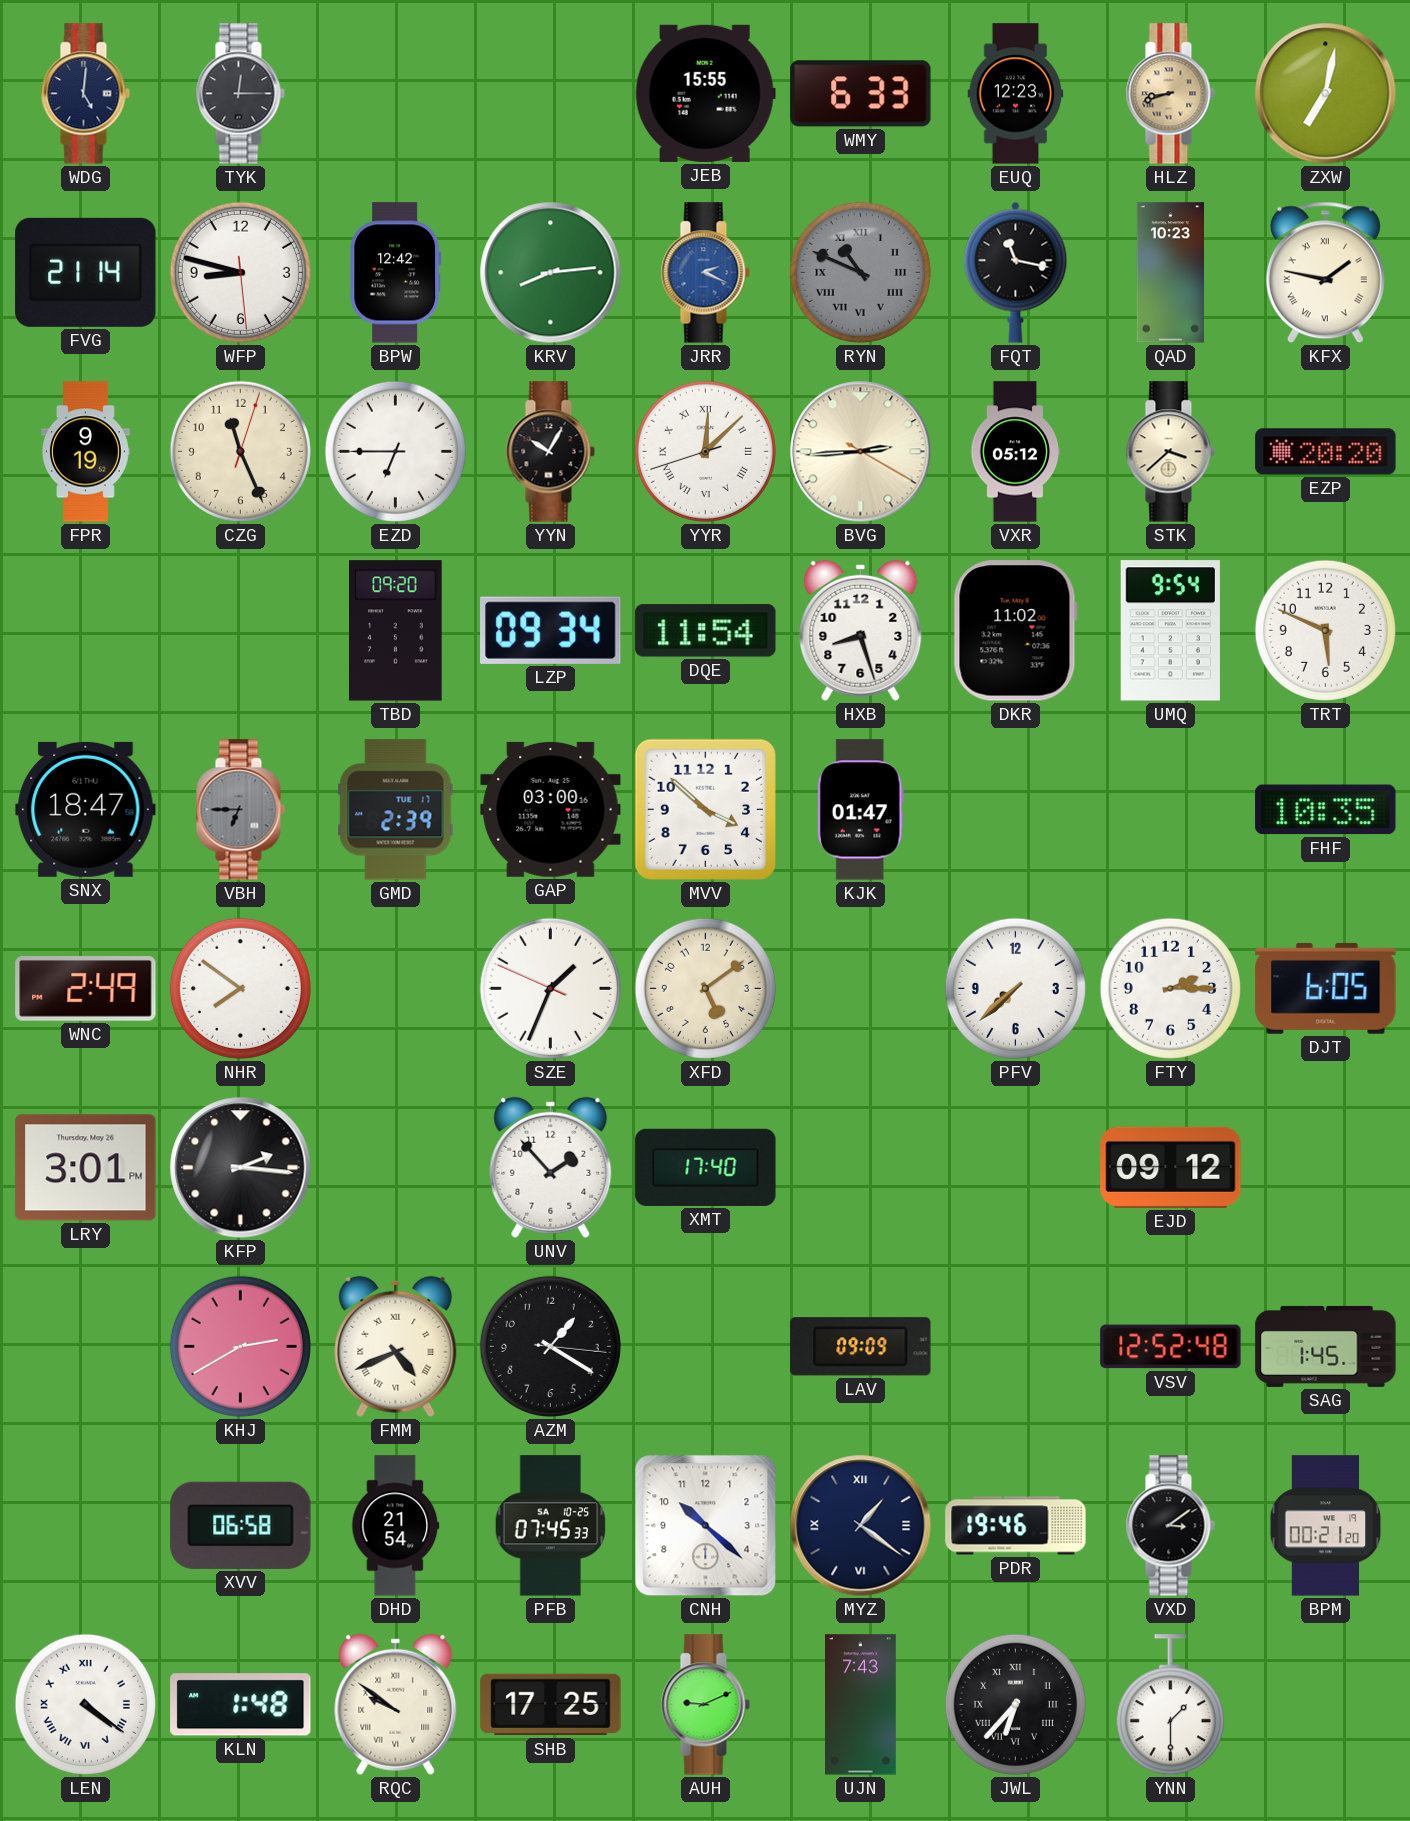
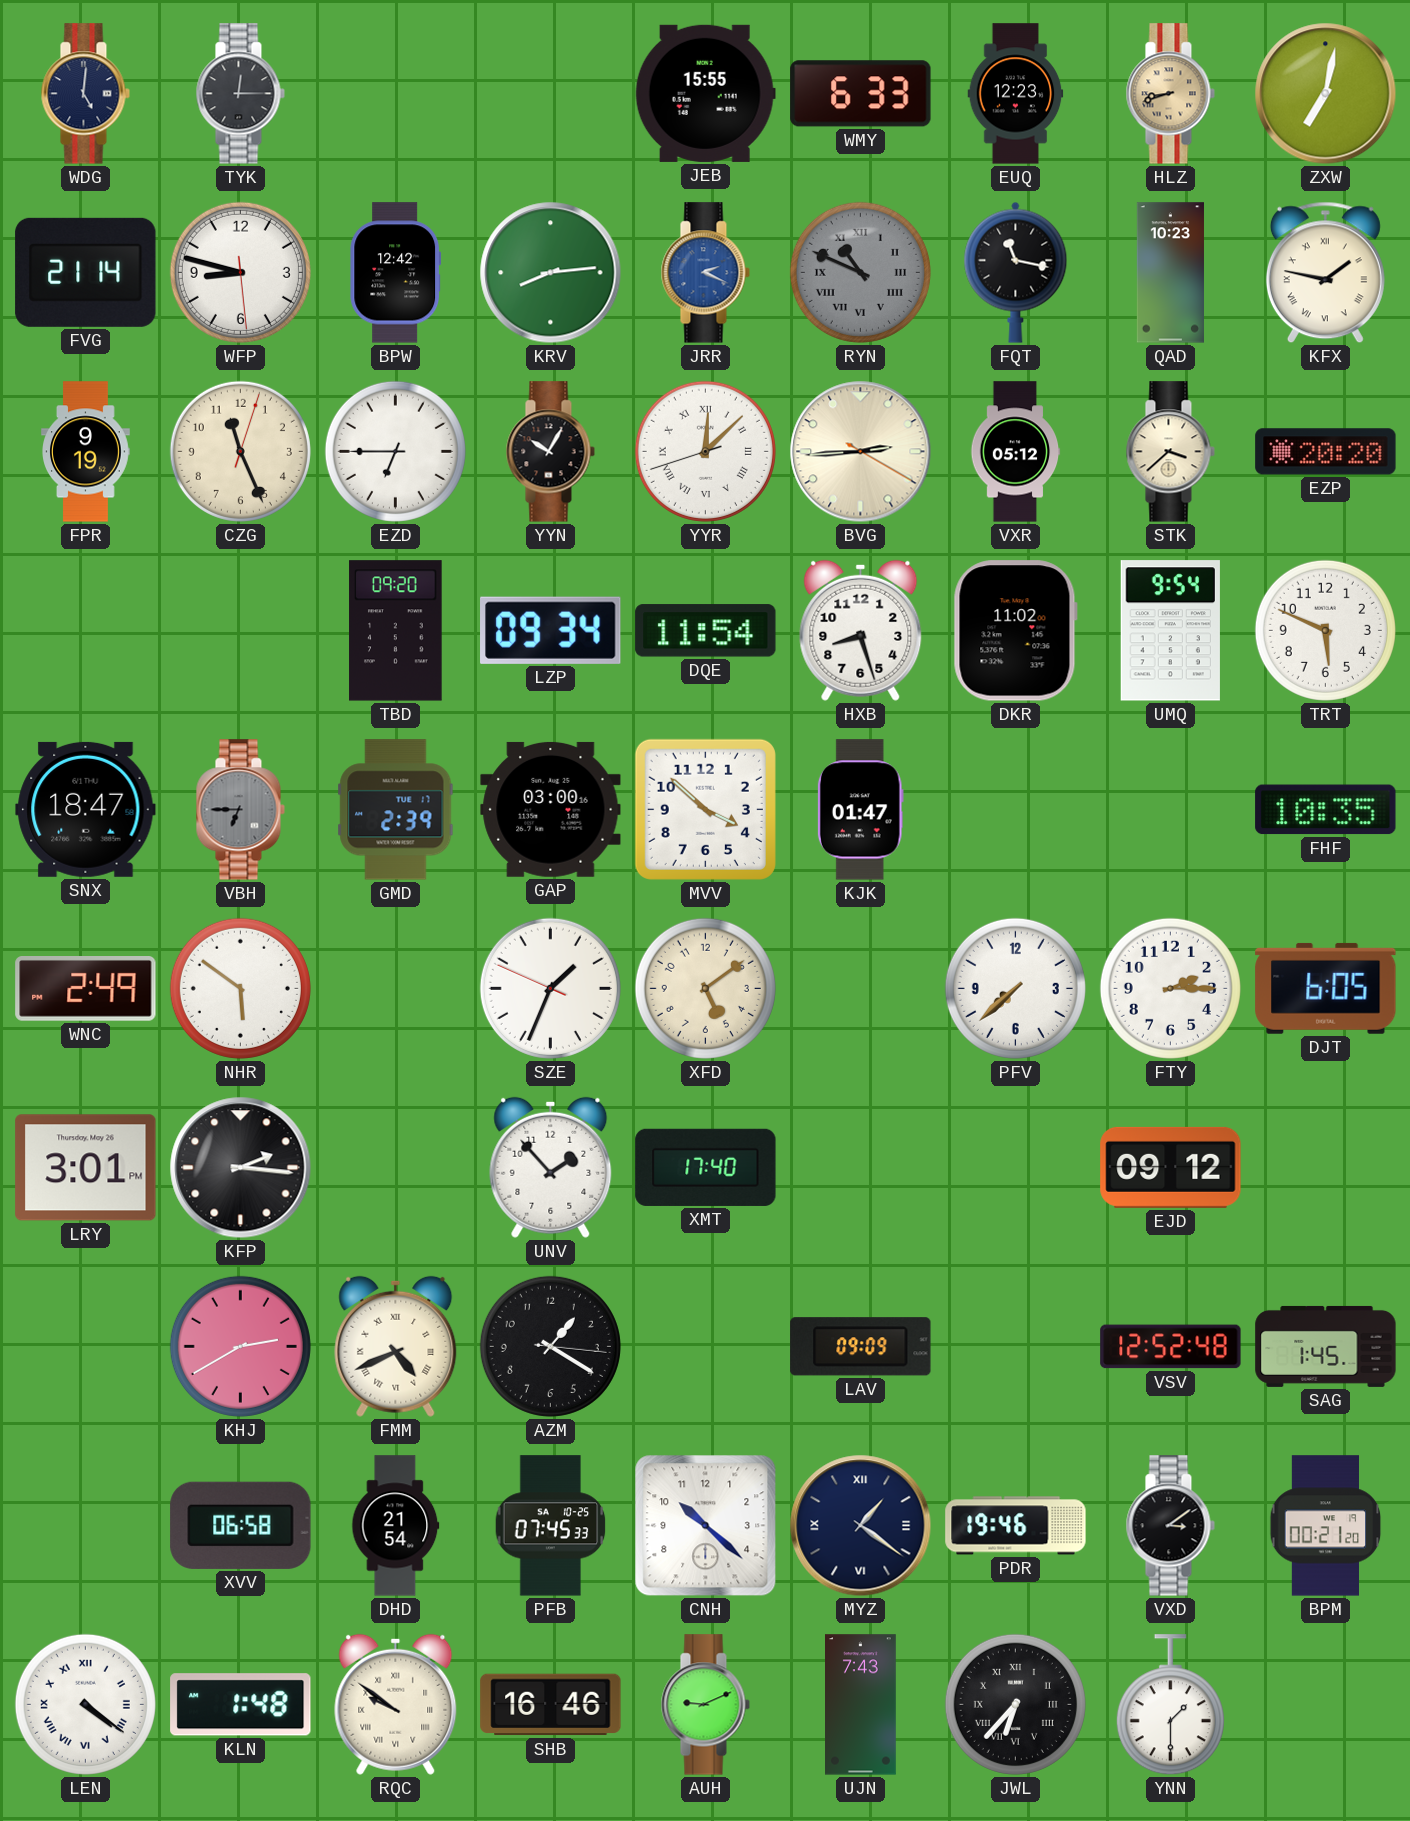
NHR: 7:51 -> 5:51
SHB: 17:25 -> 16:46
